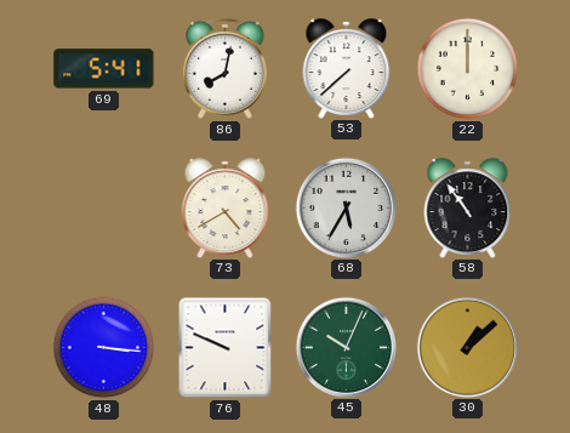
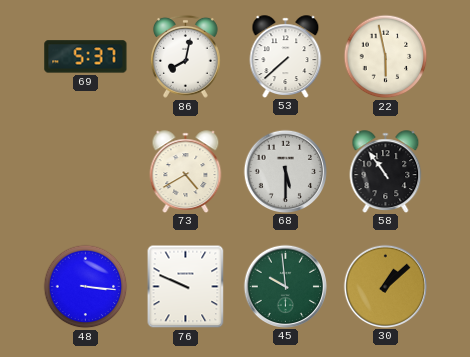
69: 5:41 -> 5:37
22: 12:00 -> 5:58
68: 5:35 -> 5:30
45: 10:04 -> 9:59
